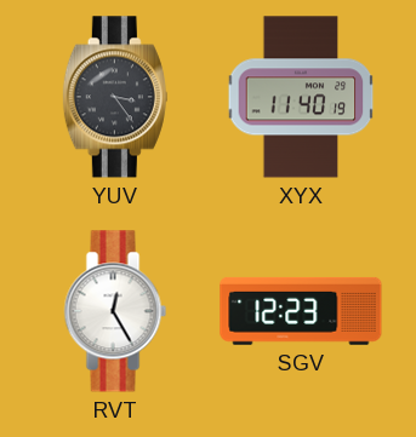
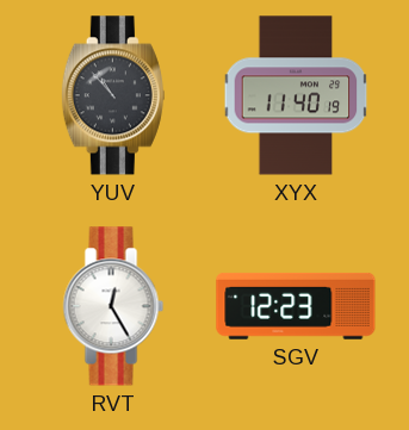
YUV: 3:24 -> 10:53
